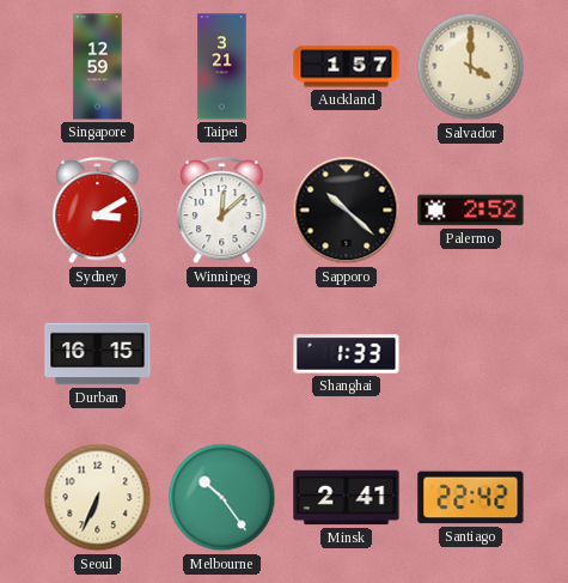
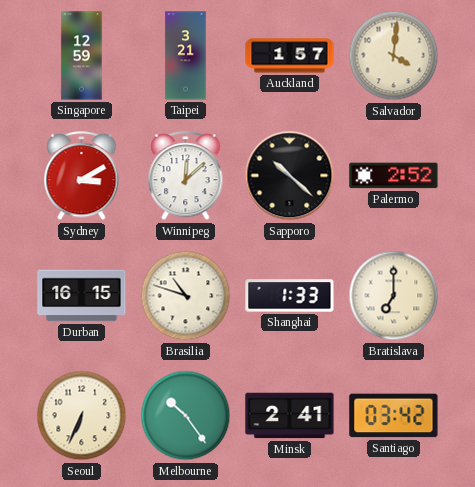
Salvador: 4:00 -> 4:01
Brasilia: none -> 10:48
Bratislava: none -> 7:00
Santiago: 22:42 -> 03:42
